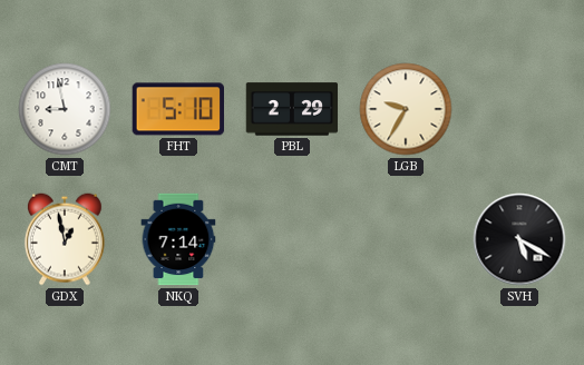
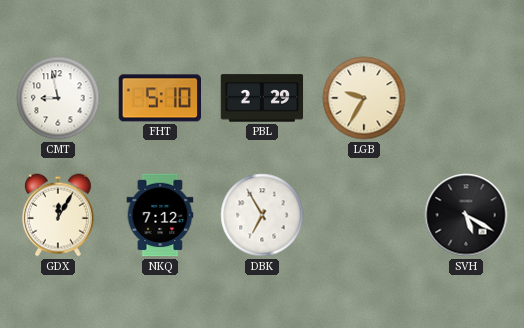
GDX: 12:58 -> 12:05
NKQ: 7:14 -> 7:12
DBK: none -> 6:55
